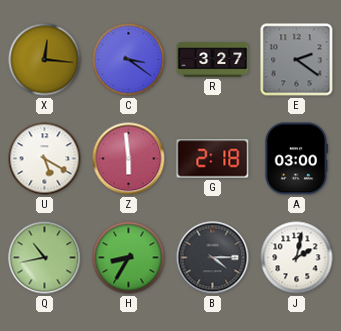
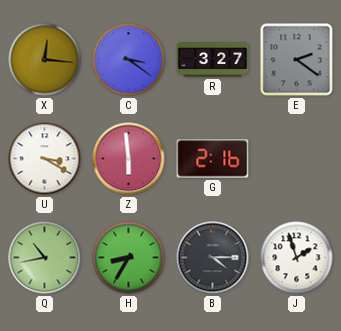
U: 5:20 -> 3:20
G: 2:18 -> 2:16
A: 03:00 -> none
J: 2:02 -> 1:57
